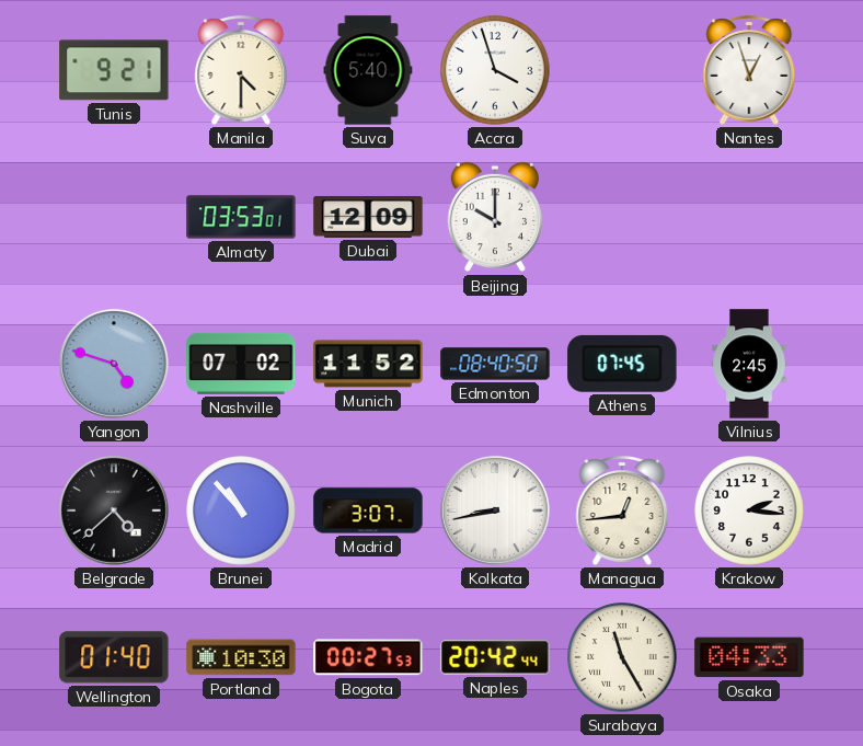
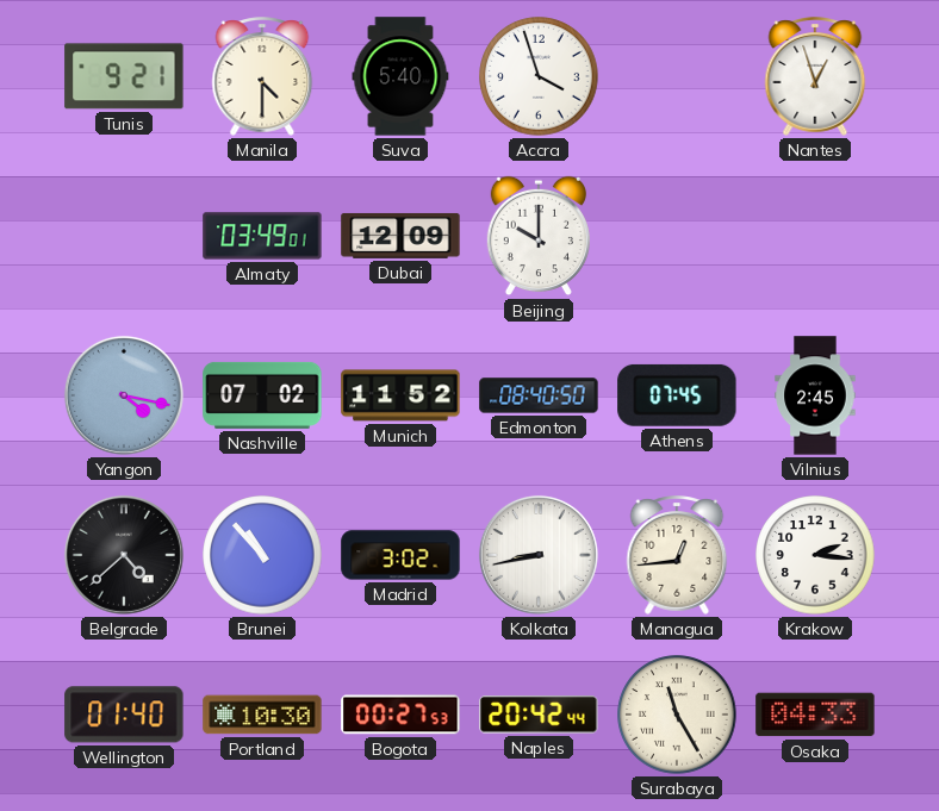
Almaty: 03:53 -> 03:49
Yangon: 4:48 -> 4:17
Madrid: 3:07 -> 3:02
